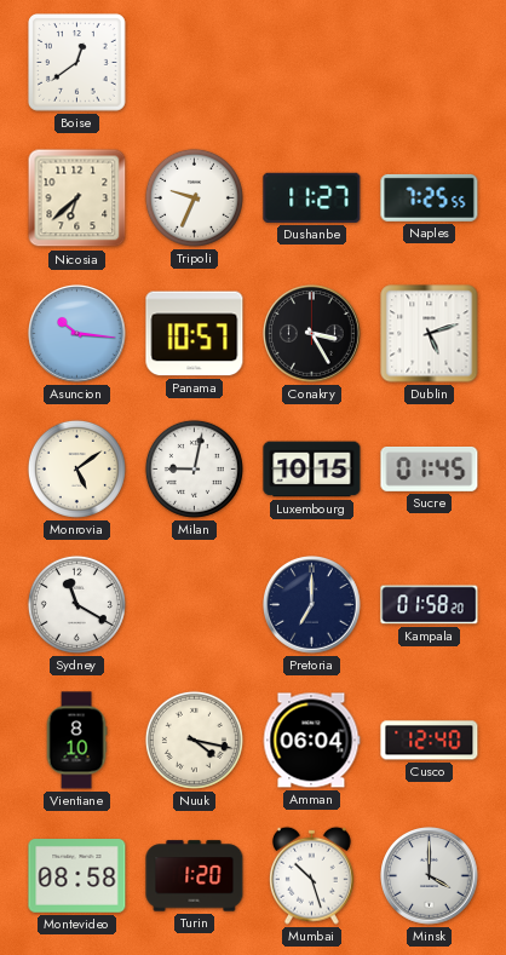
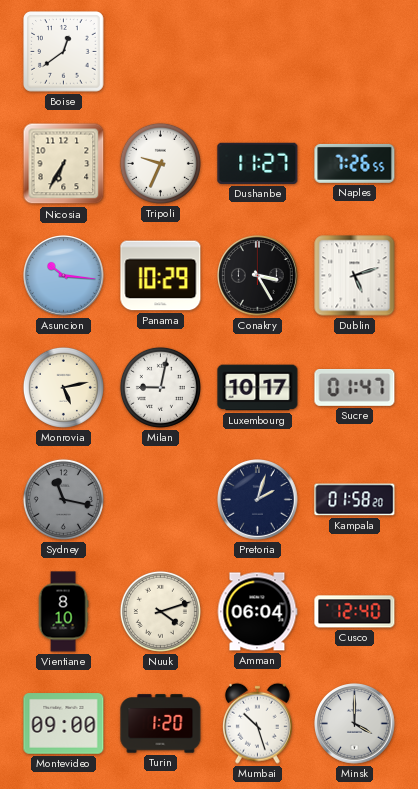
Nicosia: 6:38 -> 6:35
Naples: 7:25 -> 7:26
Panama: 10:57 -> 10:29
Monrovia: 5:09 -> 5:13
Luxembourg: 10:15 -> 10:17
Sucre: 01:45 -> 01:47
Sydney: 11:20 -> 11:17
Sydney dial: white -> grey
Pretoria: 7:00 -> 2:03
Nuuk: 4:17 -> 4:12
Montevideo: 08:58 -> 09:00
